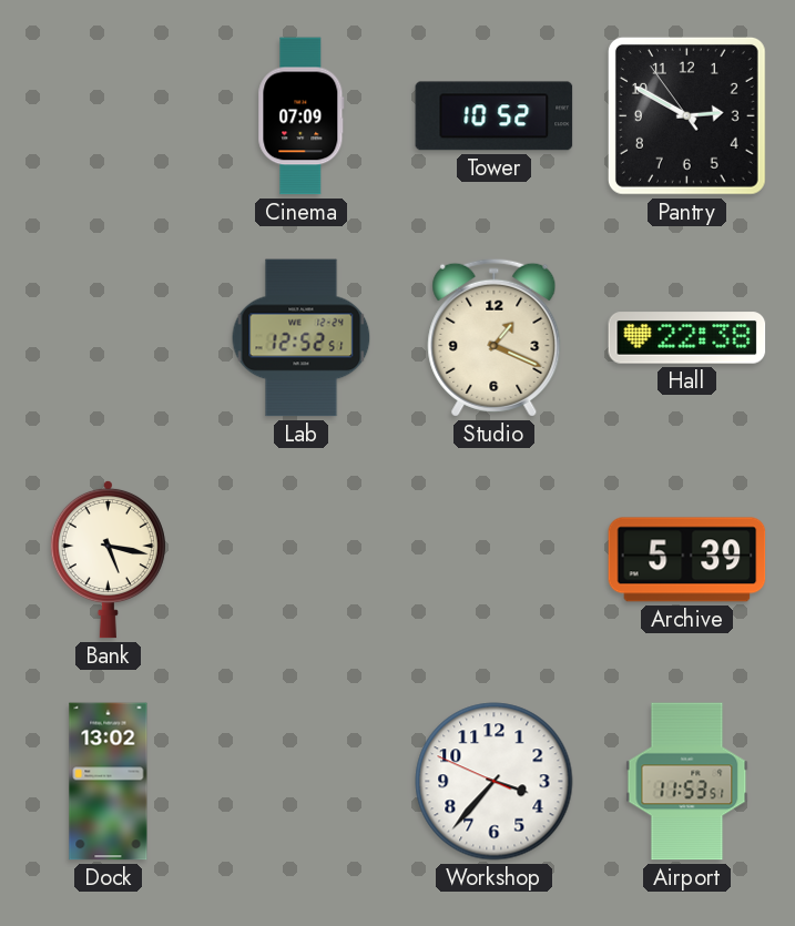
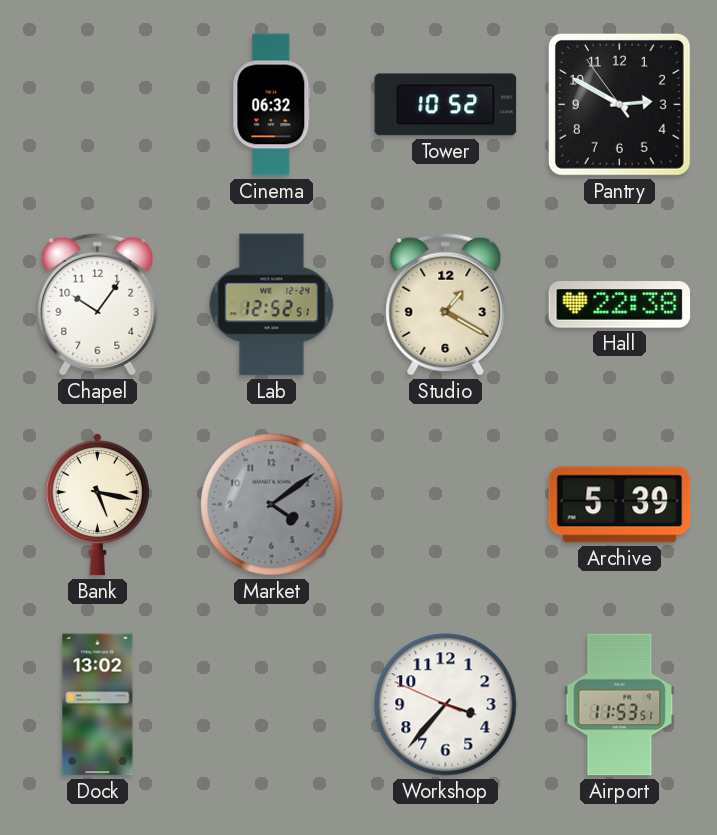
Cinema: 07:09 -> 06:32
Chapel: none -> 10:06
Studio: 1:19 -> 1:20
Market: none -> 4:09
